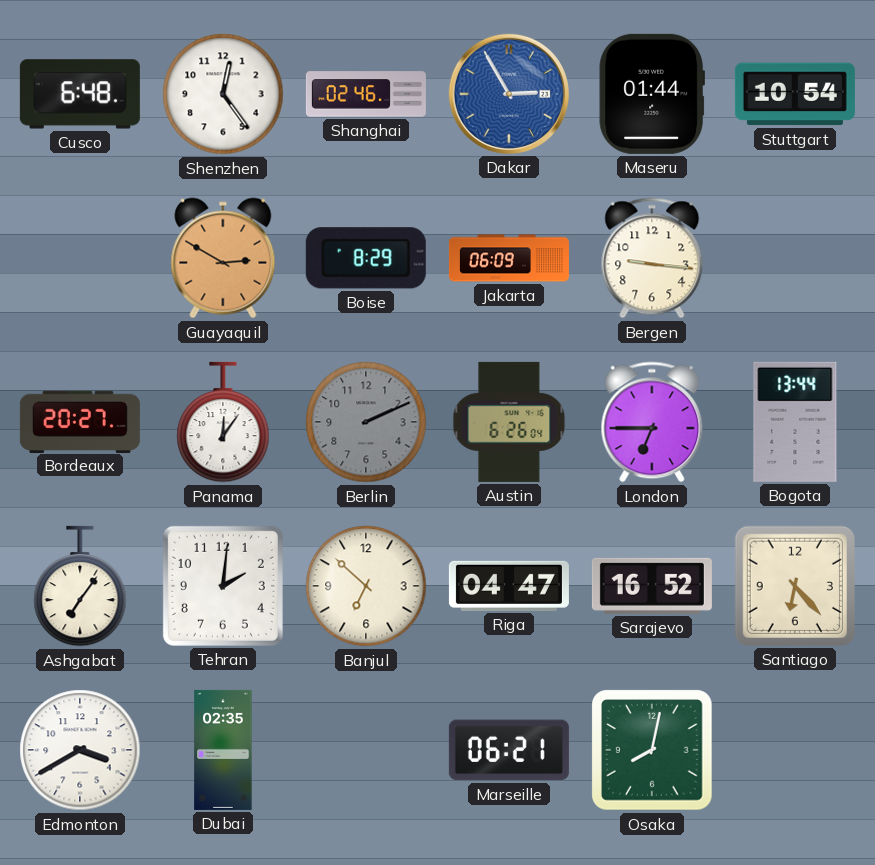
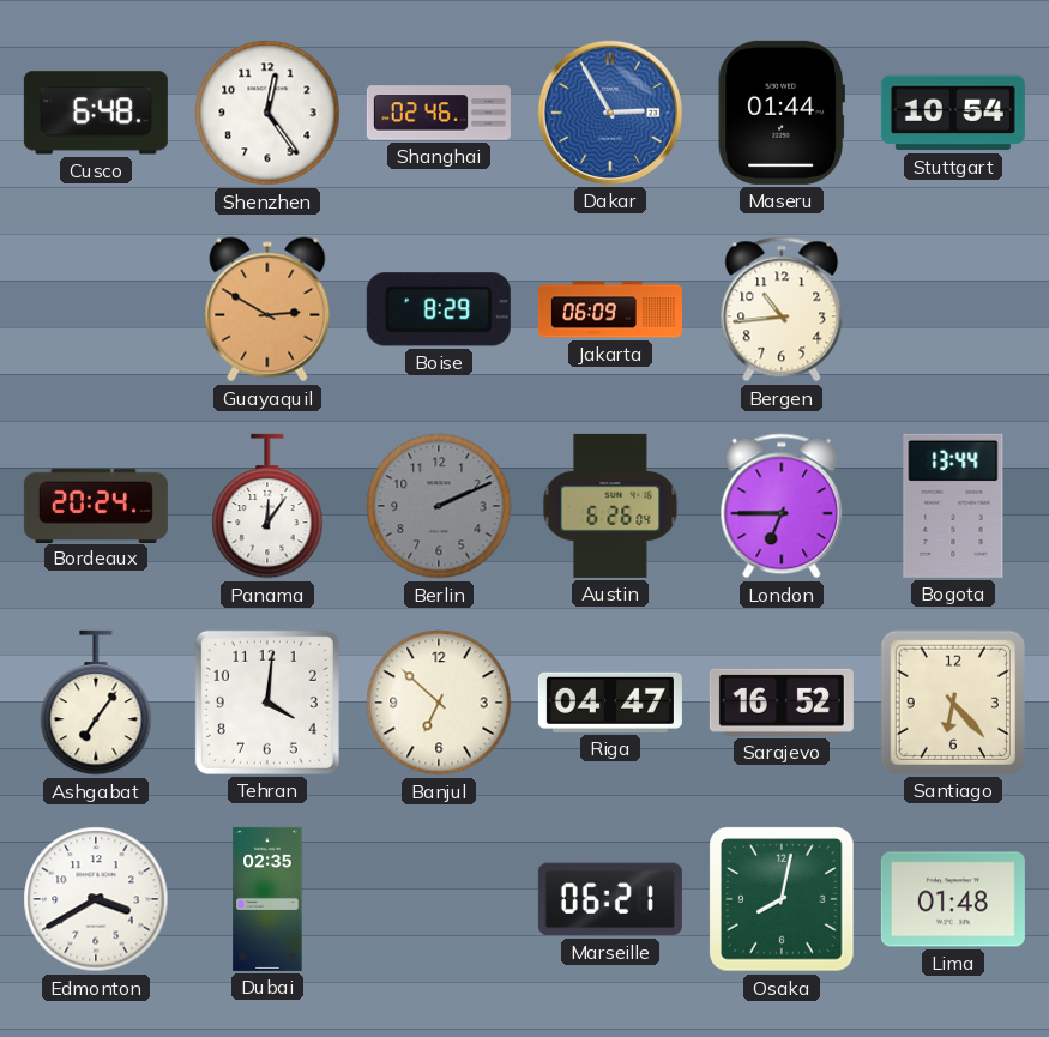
Bergen: 9:16 -> 10:44
Bordeaux: 20:27 -> 20:24
Tehran: 2:01 -> 4:01
Lima: none -> 01:48
